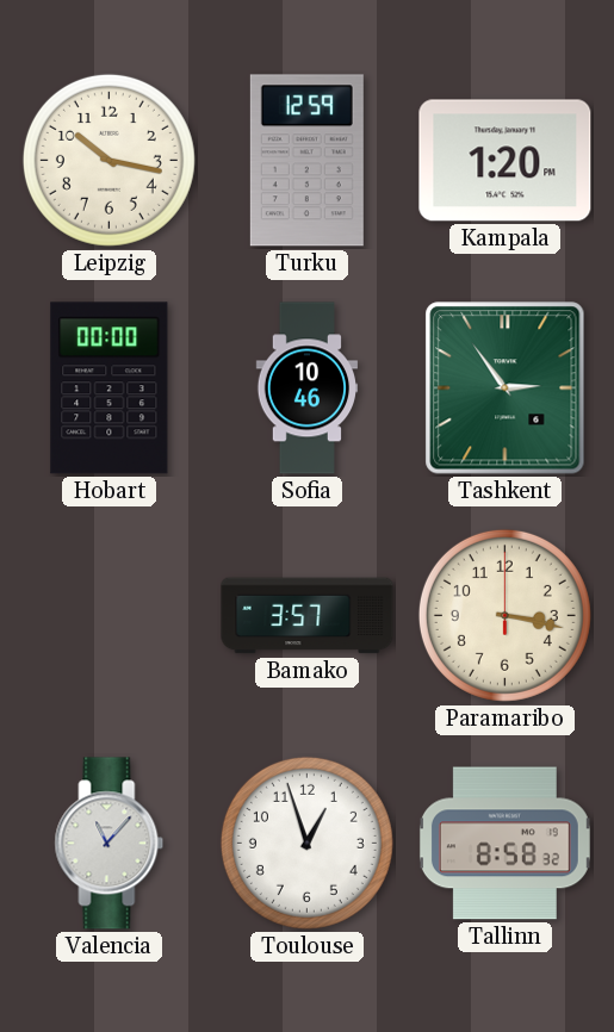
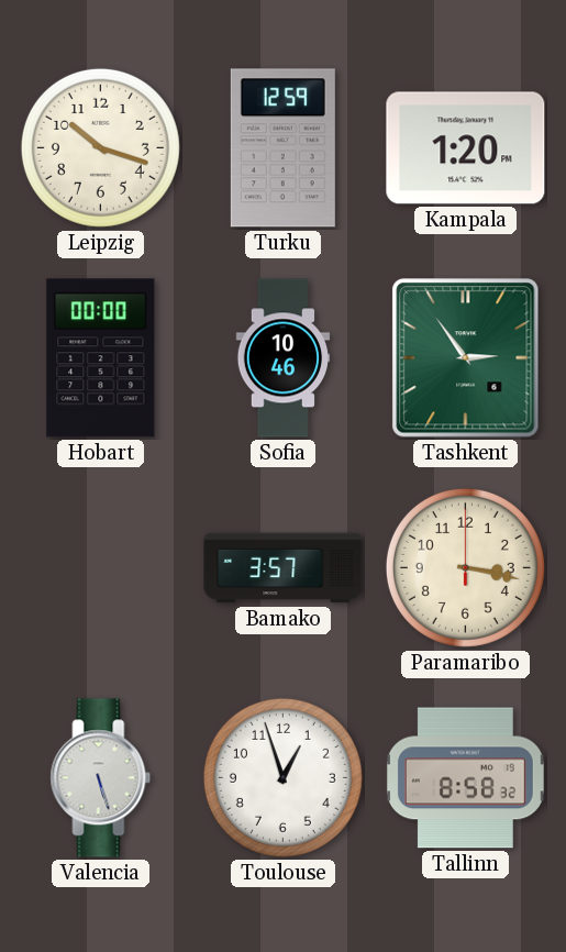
Leipzig: 10:17 -> 10:18
Valencia: 11:07 -> 5:27
